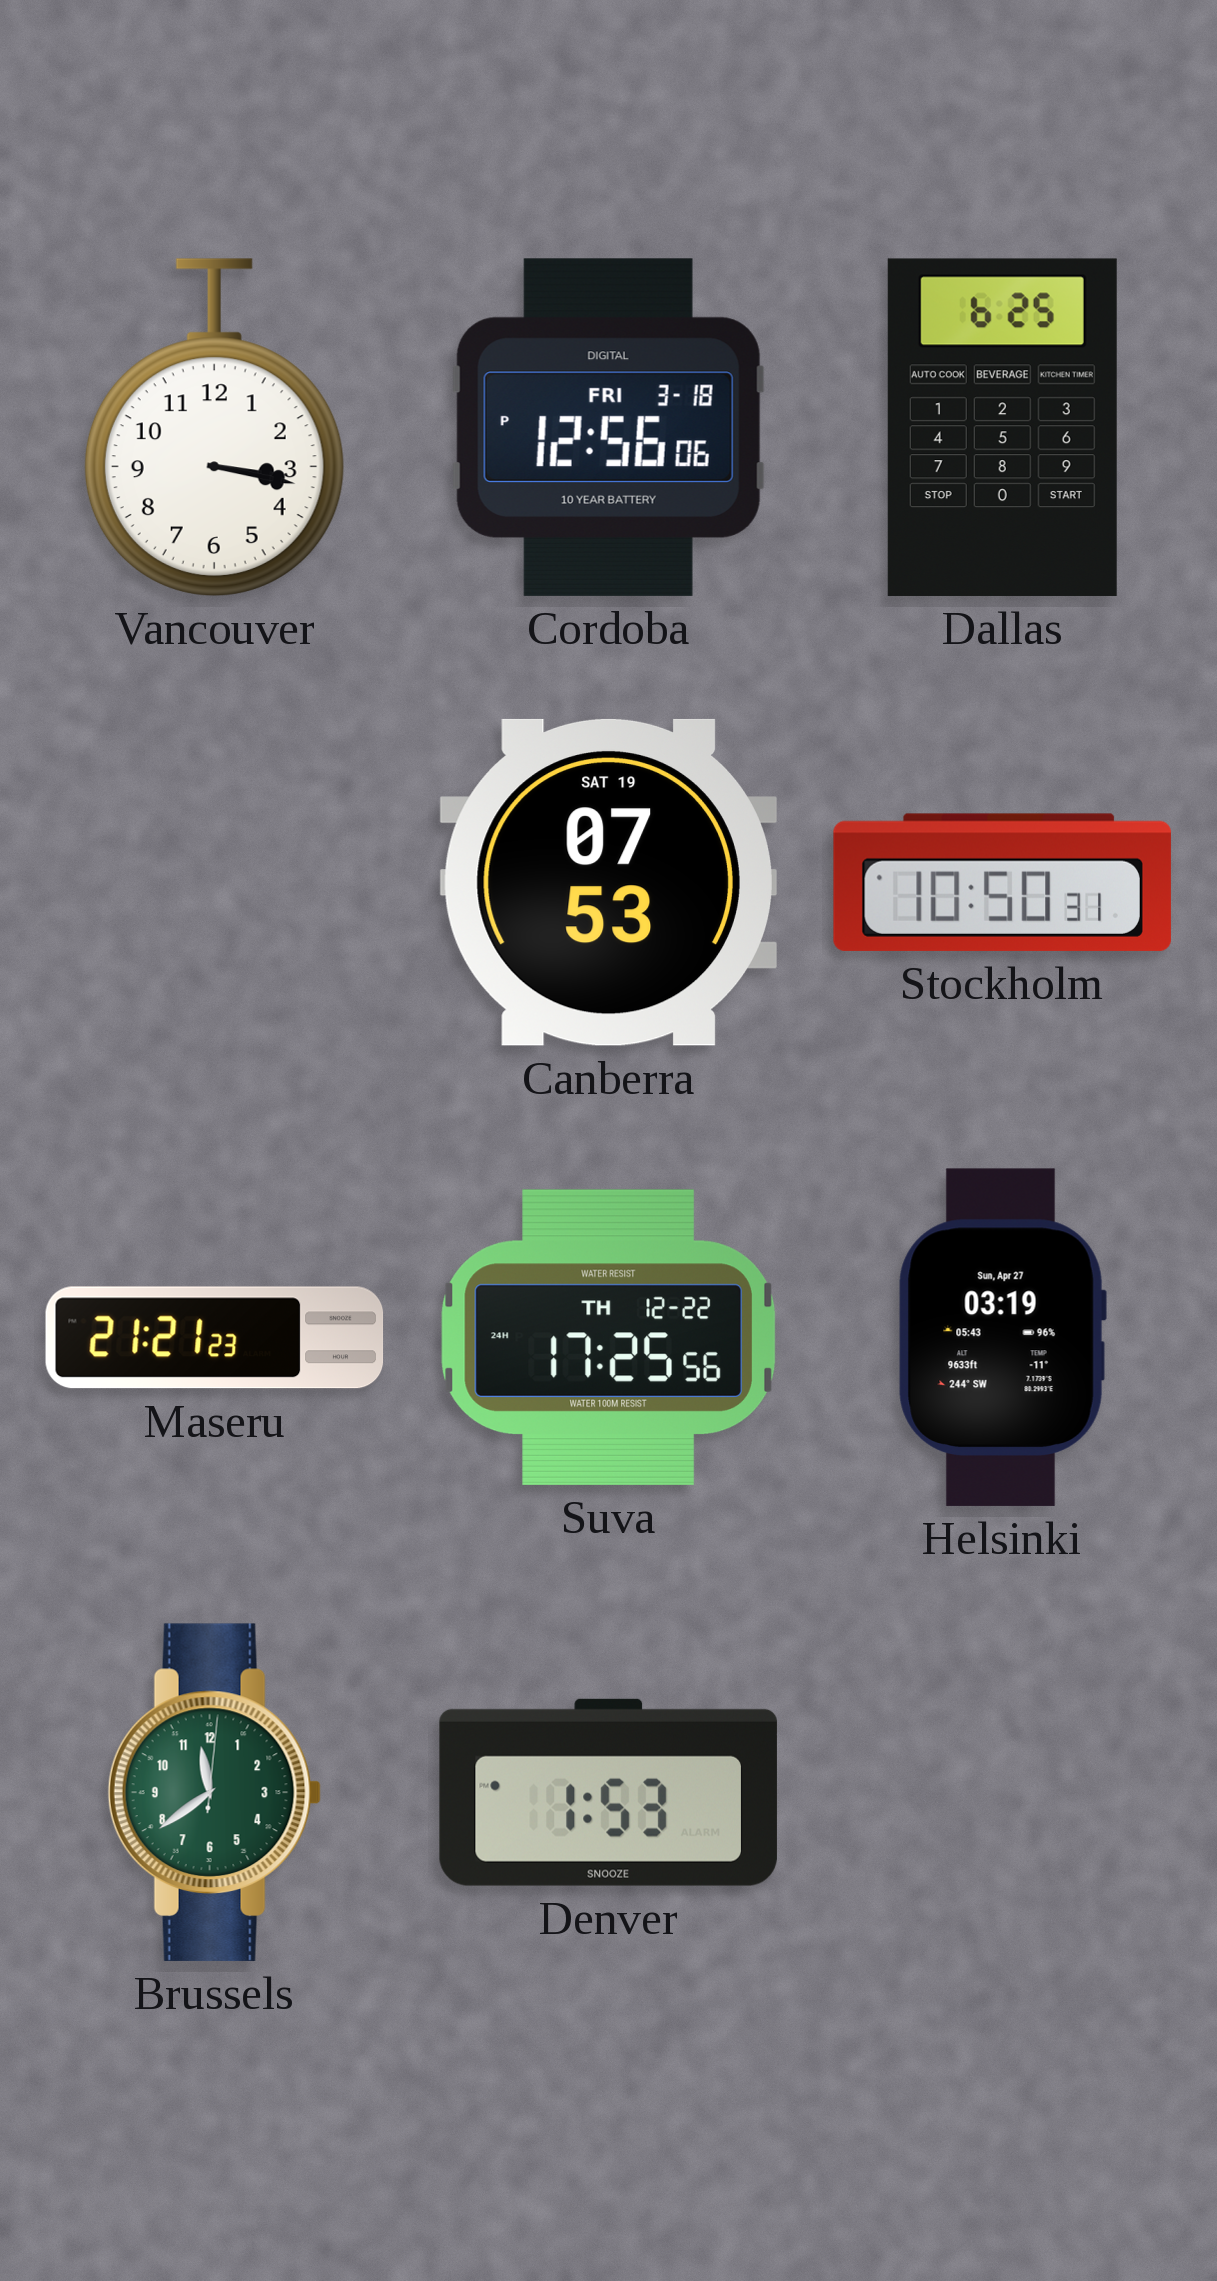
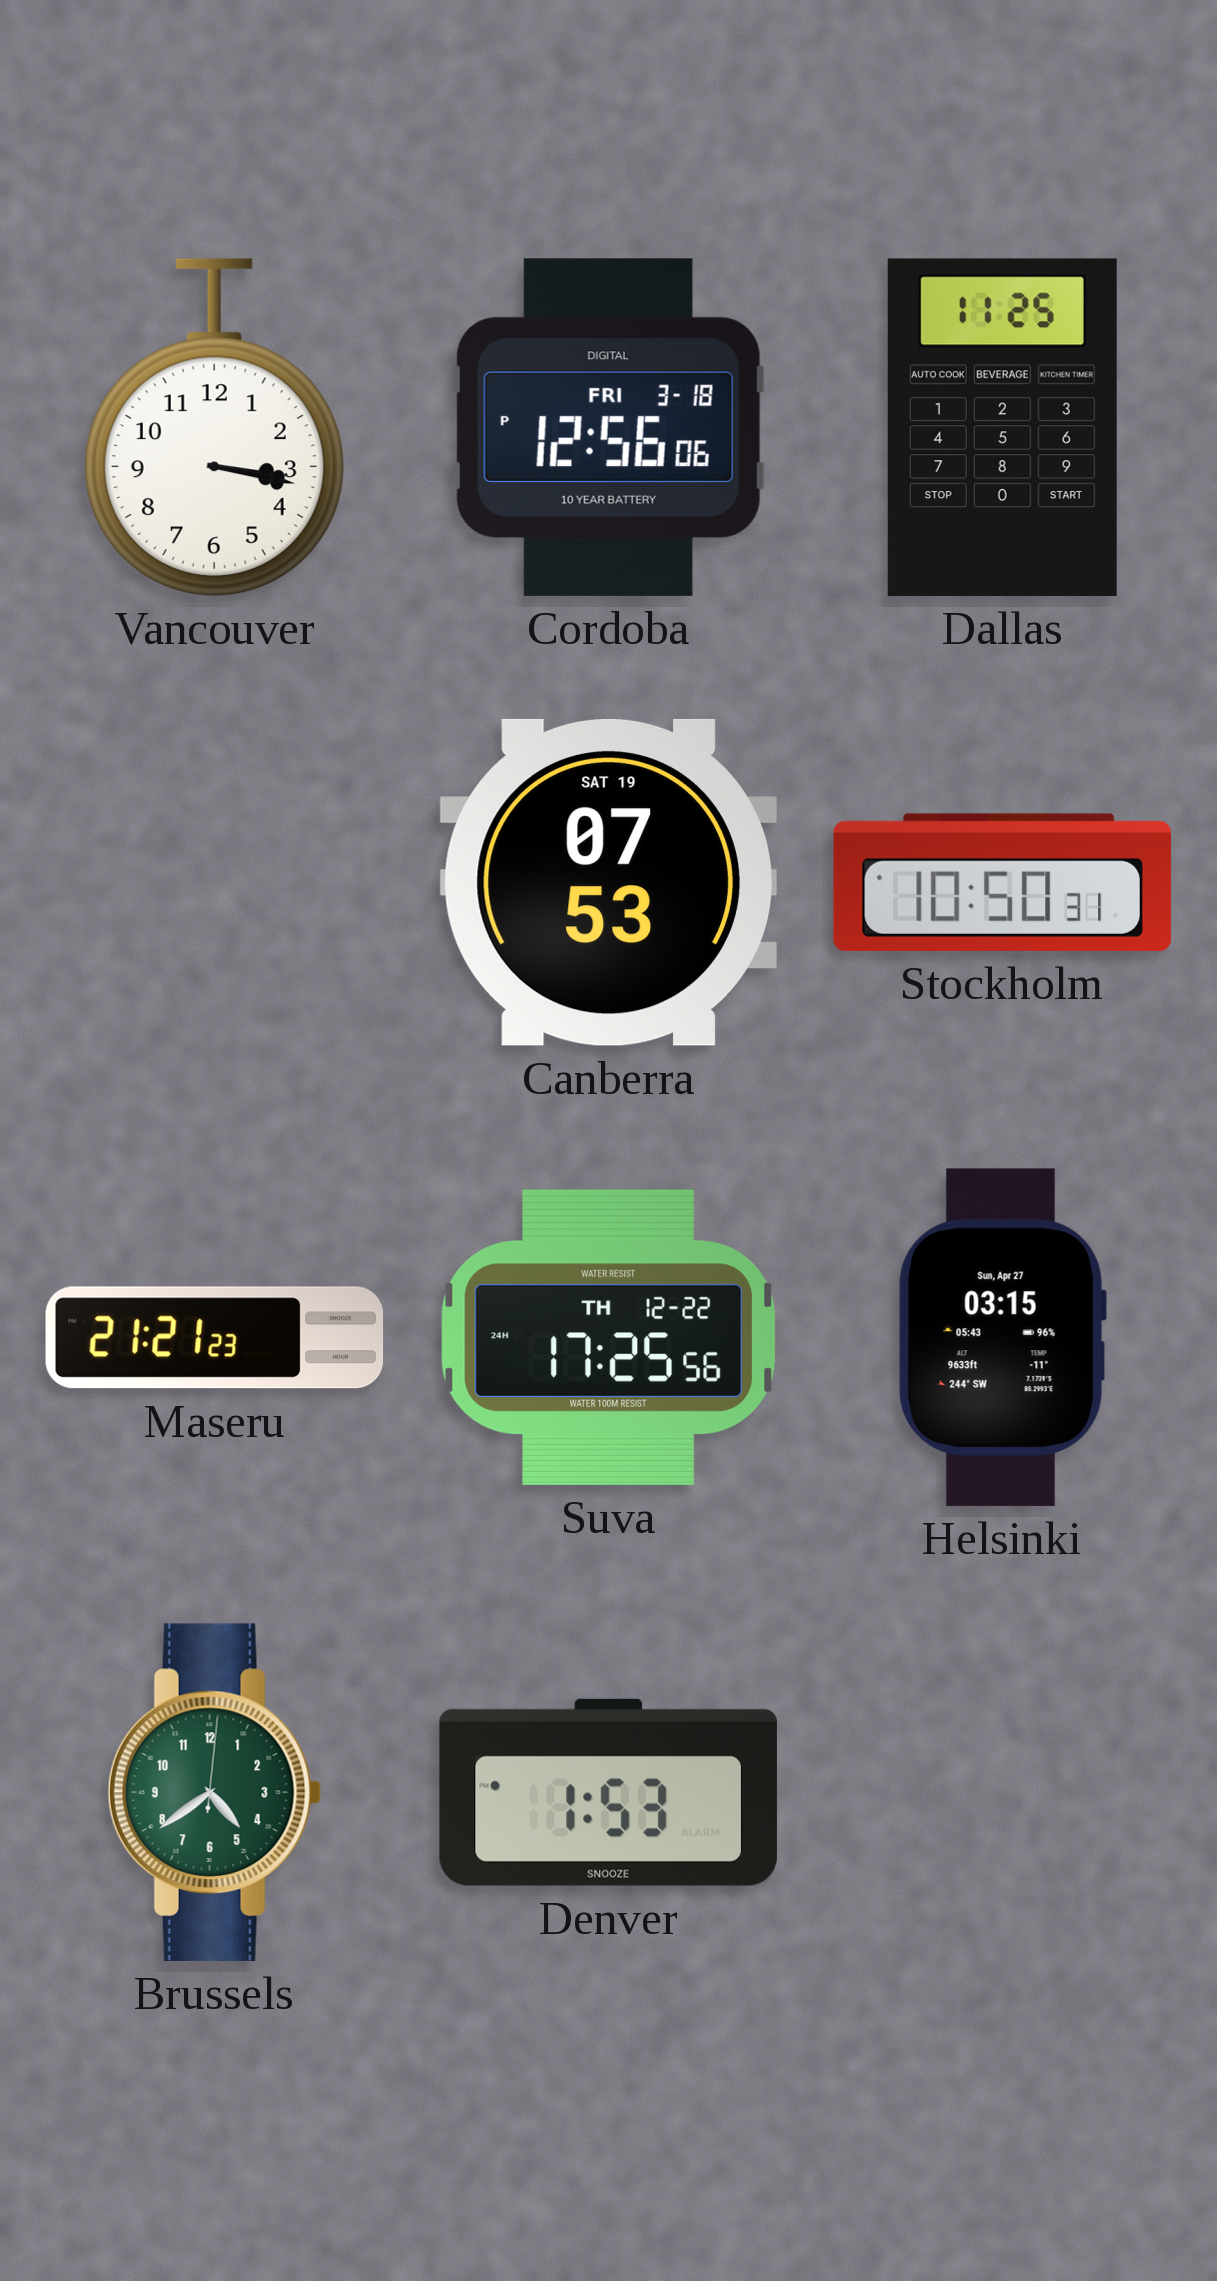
Dallas: 6:25 -> 11:25
Helsinki: 03:19 -> 03:15
Brussels: 11:39 -> 4:39
